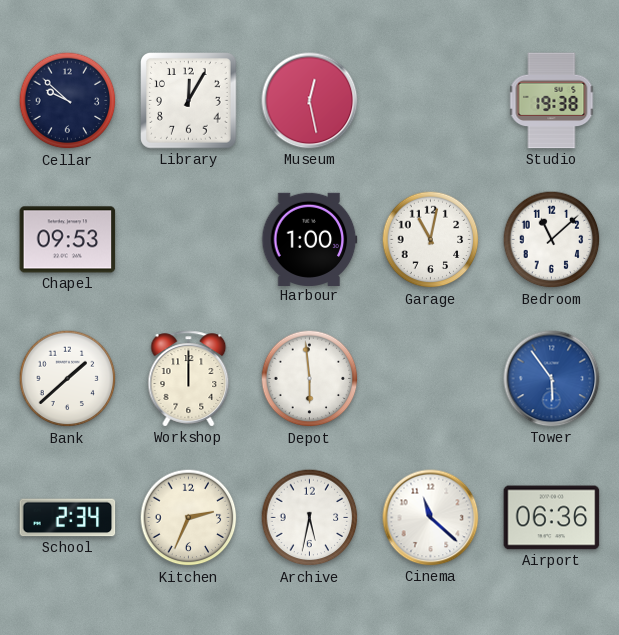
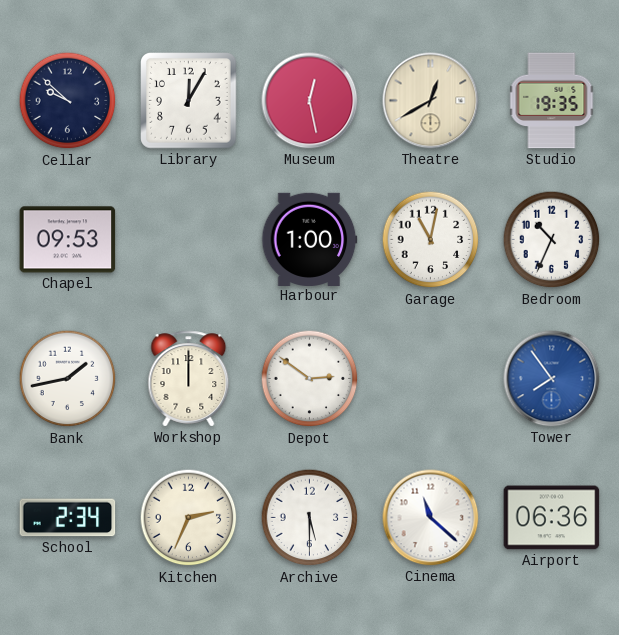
Theatre: none -> 12:40
Studio: 19:38 -> 19:35
Bedroom: 11:08 -> 10:34
Bank: 1:38 -> 1:43
Depot: 5:59 -> 2:51
Tower: 5:54 -> 7:54
Archive: 5:32 -> 5:30
